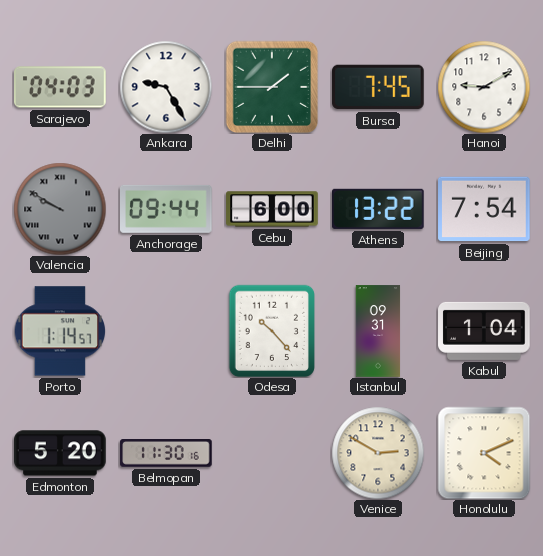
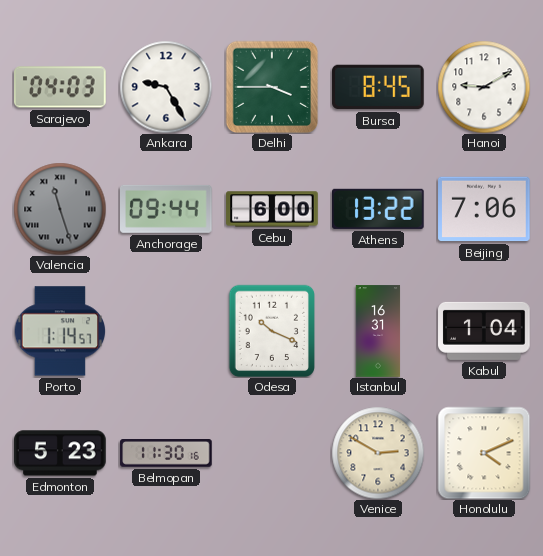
Delhi: 1:45 -> 3:45
Bursa: 7:45 -> 8:45
Valencia: 9:50 -> 11:27
Beijing: 7:54 -> 7:06
Odesa: 10:23 -> 10:19
Istanbul: 09:31 -> 16:31
Edmonton: 5:20 -> 5:23
